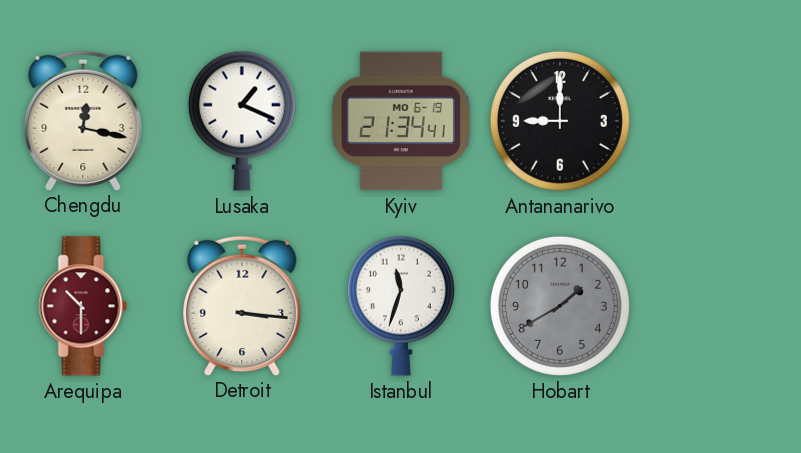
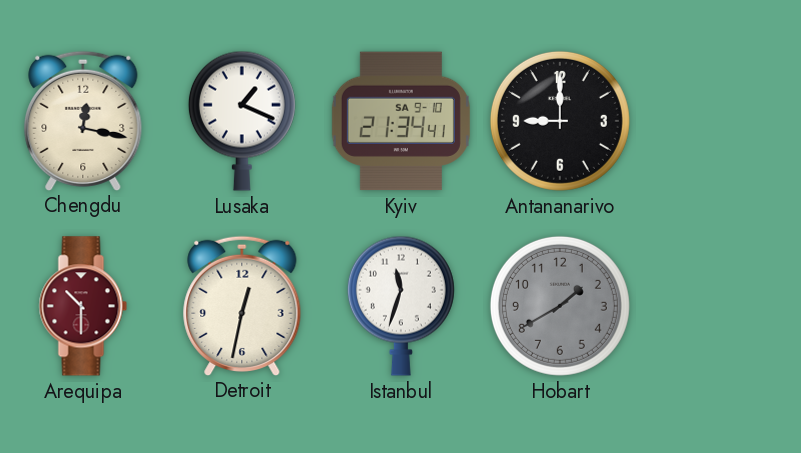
Kyiv date: MO 6-19 -> SA 9-10
Detroit: 3:16 -> 12:32
